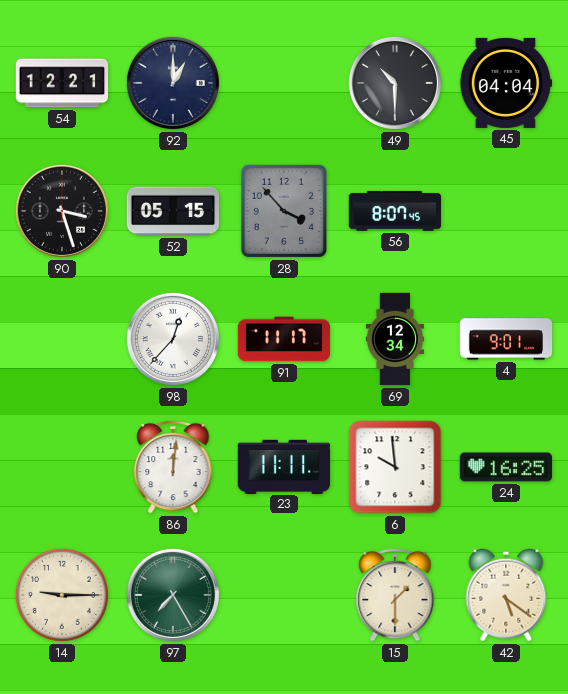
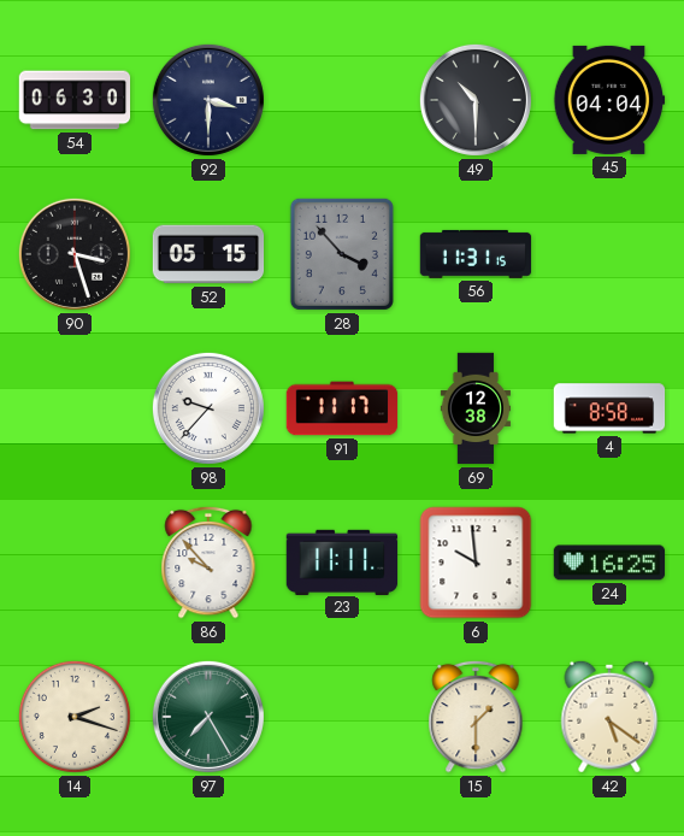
54: 12:21 -> 06:30
92: 1:00 -> 3:30
56: 8:07 -> 11:31
98: 12:37 -> 9:37
69: 12:34 -> 12:38
4: 9:01 -> 8:58
86: 12:01 -> 9:53
14: 9:15 -> 2:18
